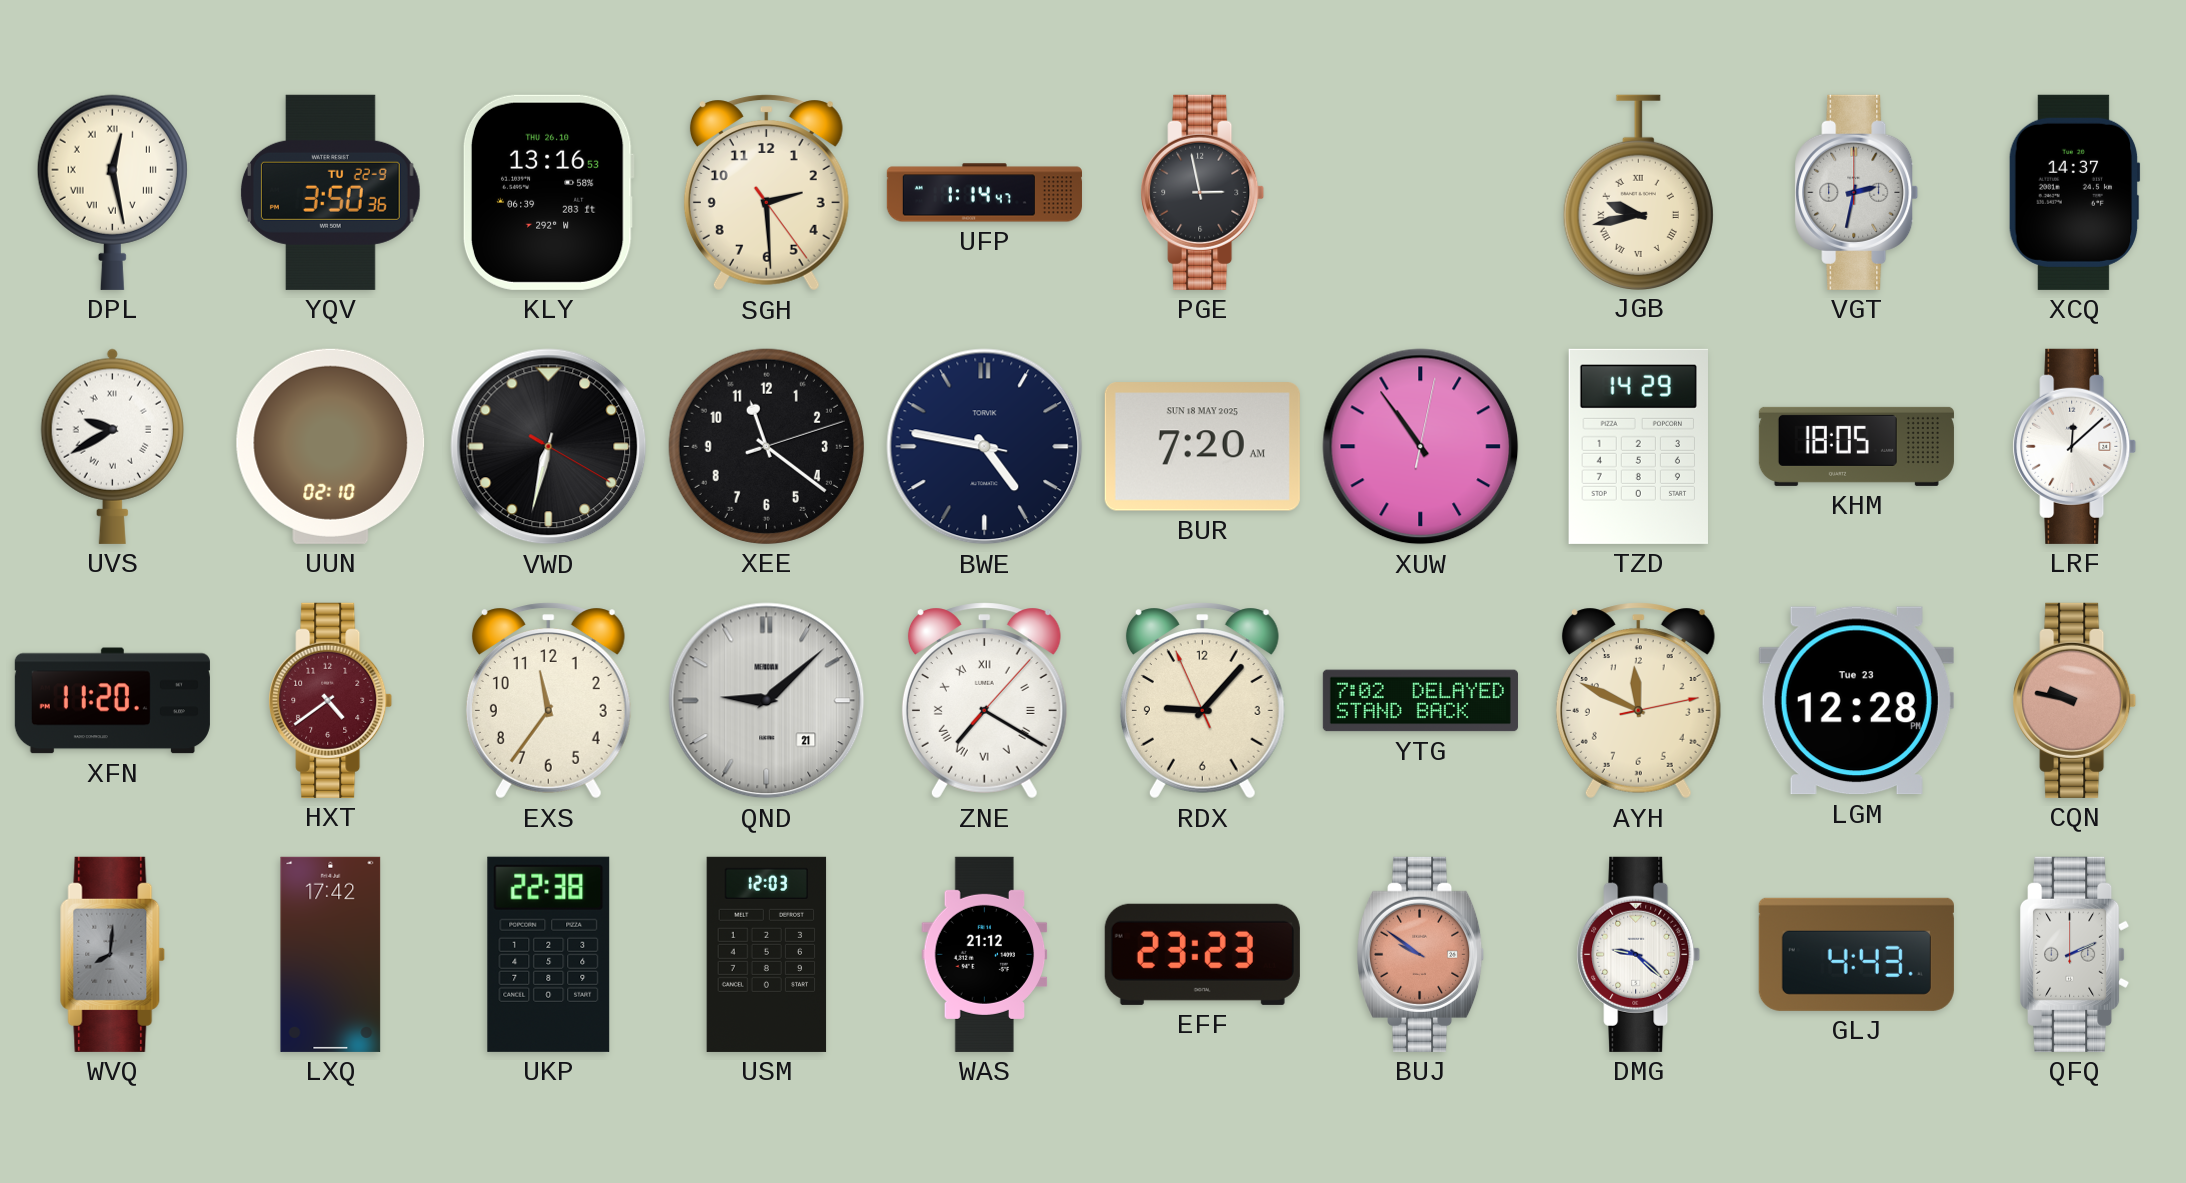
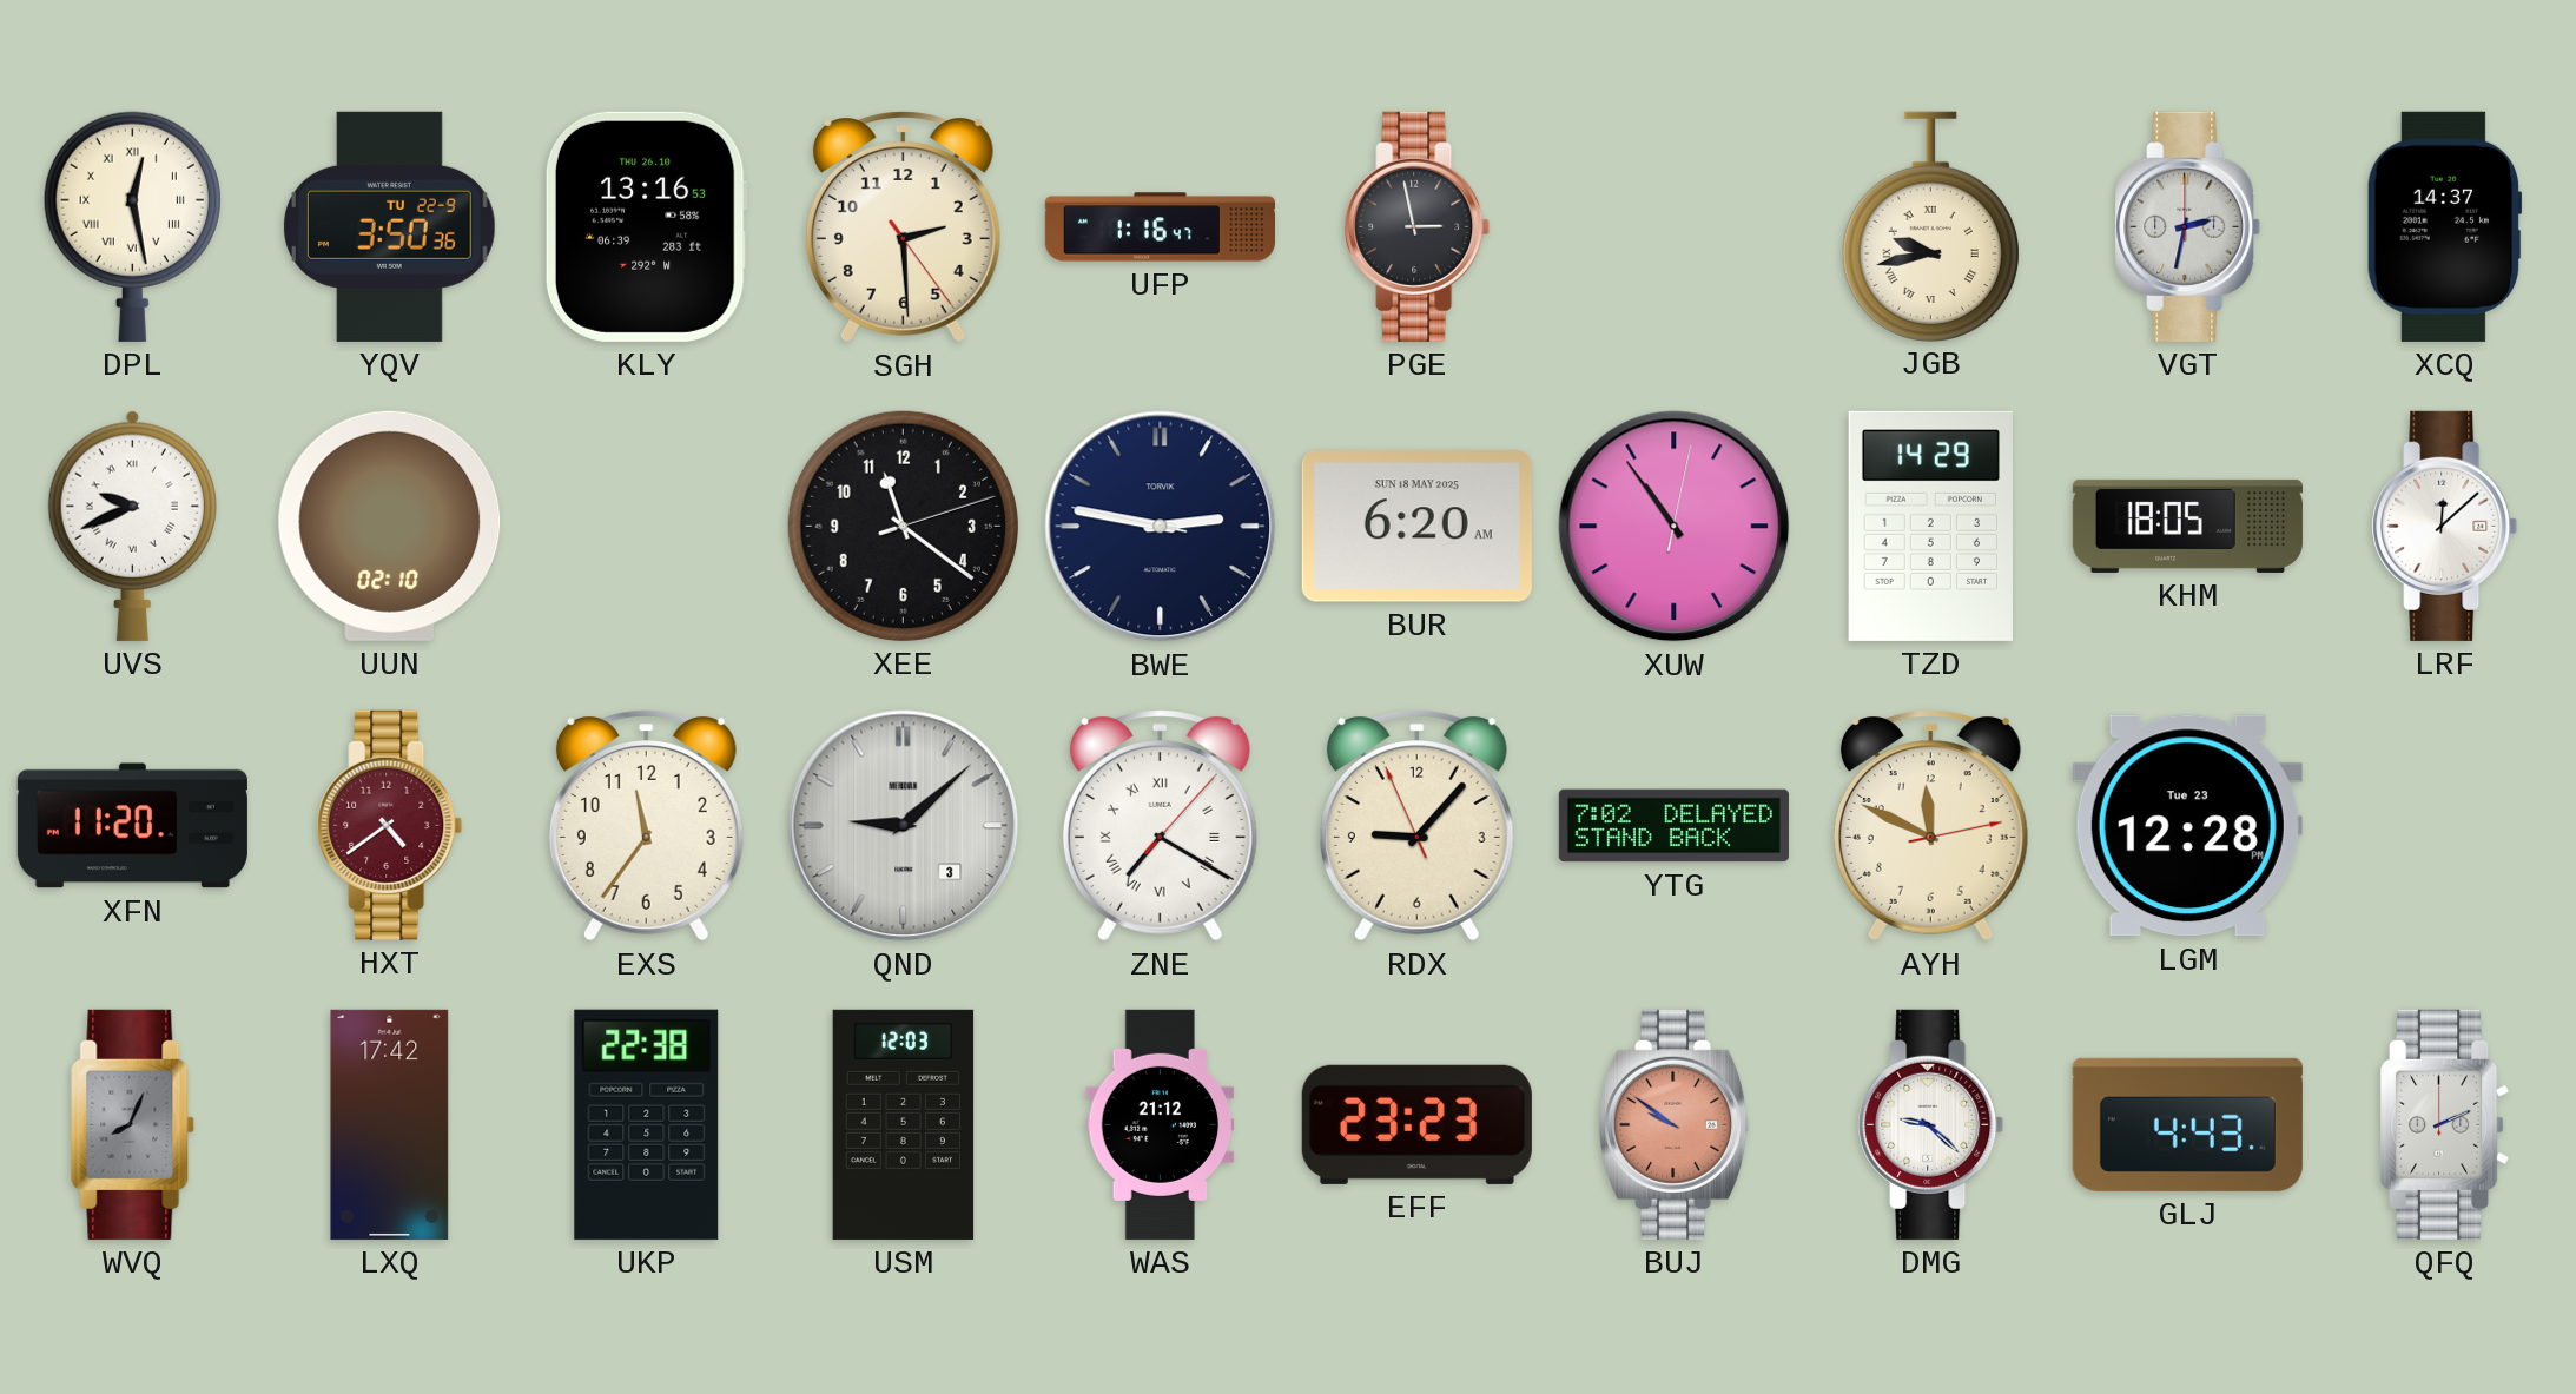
UFP: 1:14 -> 1:16
UVS: 9:40 -> 9:41
VWD: 6:32 -> none
BWE: 4:46 -> 2:46
BUR: 7:20 -> 6:20
QND date: 21 -> 3
CQN: 9:47 -> none
WVQ: 8:01 -> 8:04
